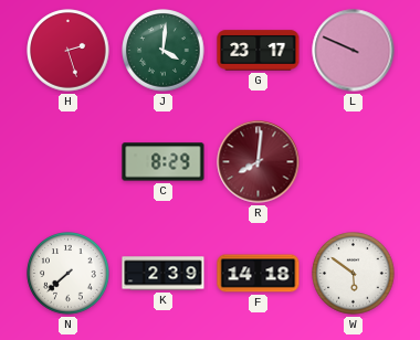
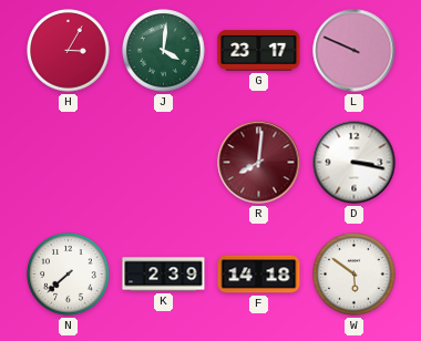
H: 2:27 -> 3:05
C: 8:29 -> none
D: none -> 3:17
